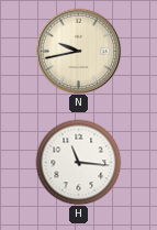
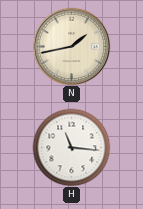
N: 9:43 -> 1:43
